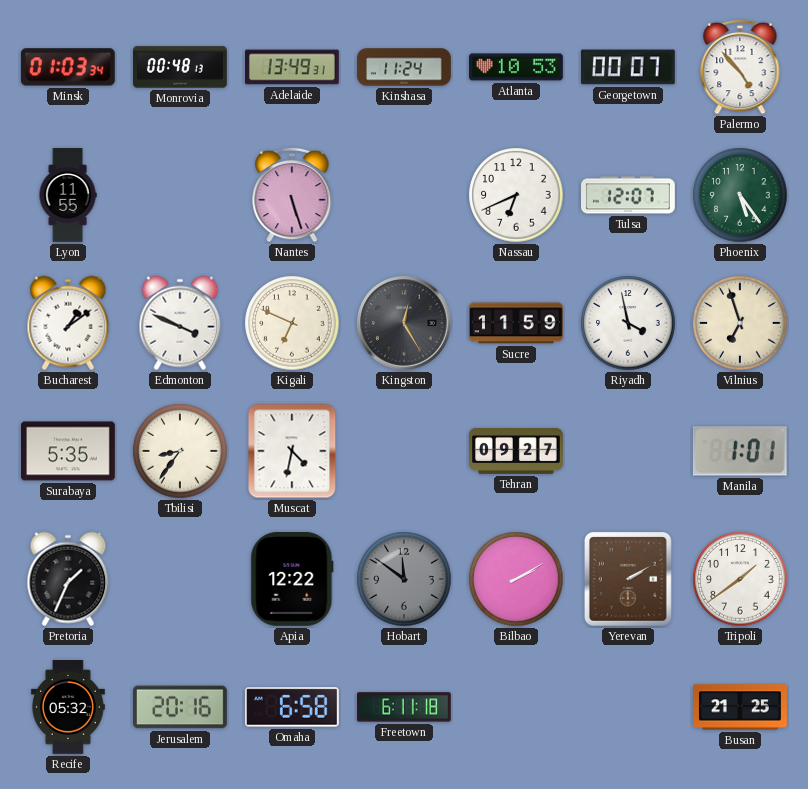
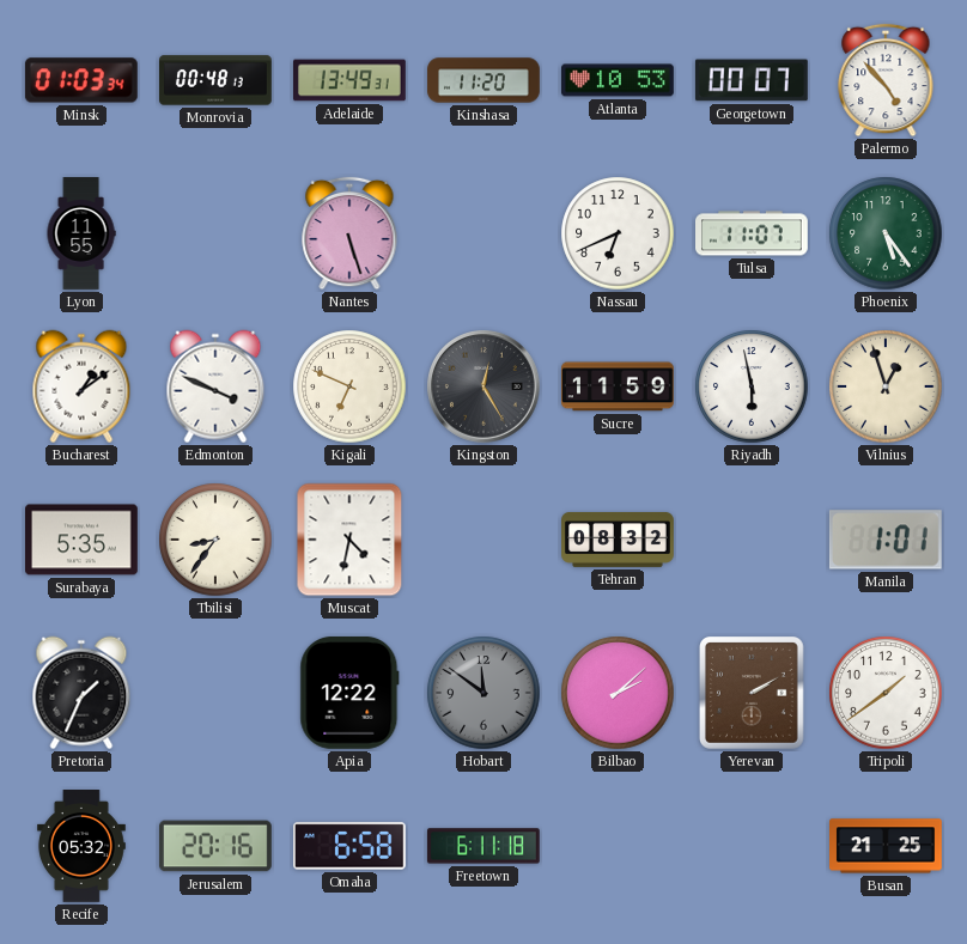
Kinshasa: 11:24 -> 11:20
Tulsa: 12:07 -> 11:07
Riyadh: 3:58 -> 5:58
Vilnius: 6:57 -> 12:57
Tehran: 09:27 -> 08:32
Bilbao: 2:10 -> 2:08
